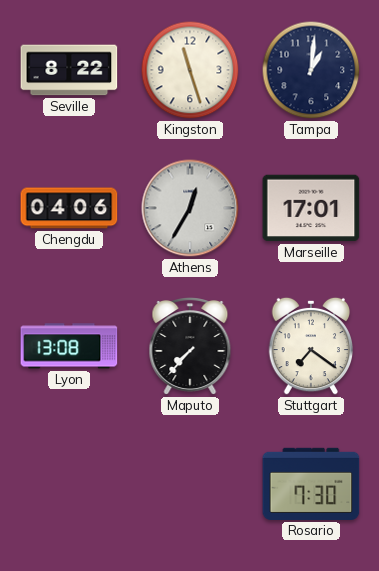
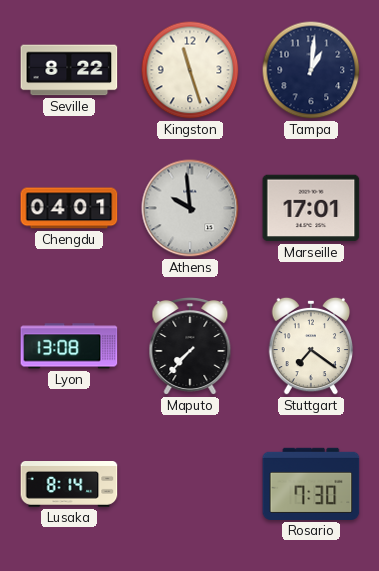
Chengdu: 04:06 -> 04:01
Athens: 12:35 -> 9:59
Lusaka: none -> 8:14
